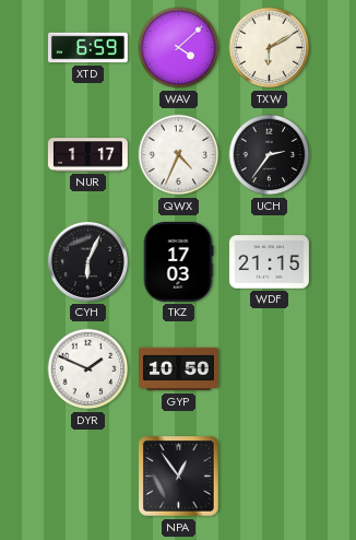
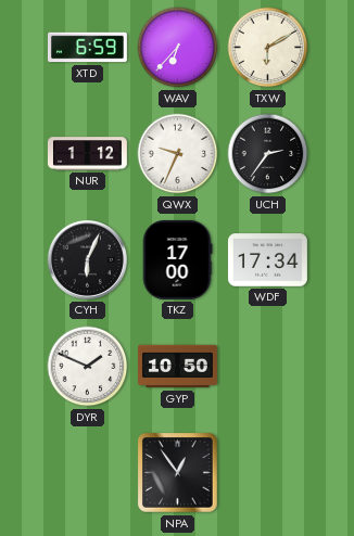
WAV: 4:08 -> 6:37
NUR: 1:17 -> 1:12
QWX: 4:34 -> 9:34
TKZ: 17:03 -> 17:00
WDF: 21:15 -> 17:34
